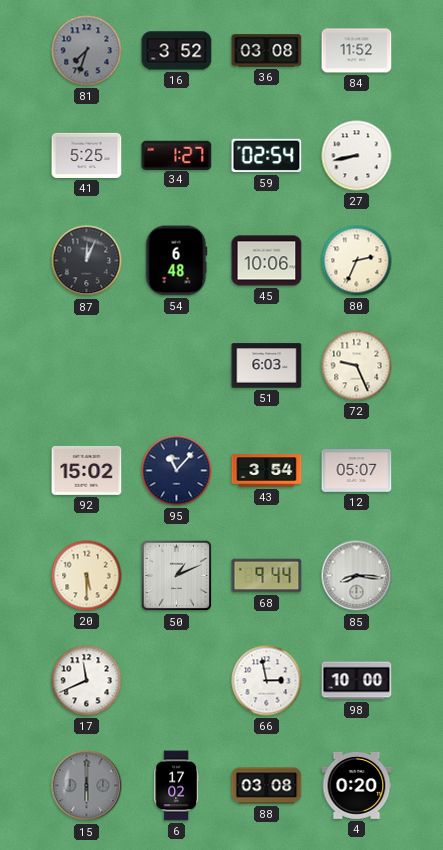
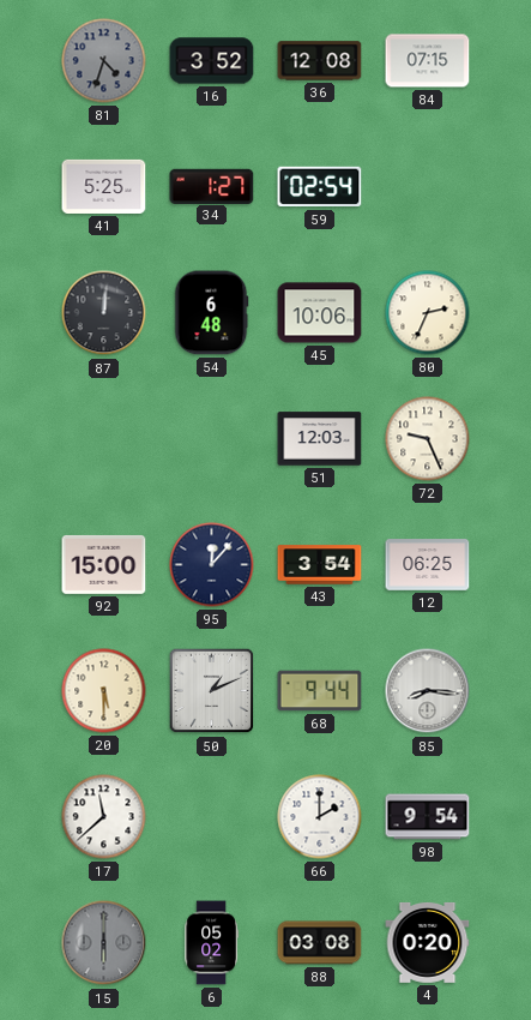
81: 7:33 -> 4:33
36: 03:08 -> 12:08
84: 11:52 -> 07:15
27: 8:43 -> none
87: 12:04 -> 12:01
51: 6:03 -> 12:03
92: 15:02 -> 15:00
95: 11:07 -> 12:07
12: 05:07 -> 06:25
17: 11:41 -> 11:38
66: 2:58 -> 2:00
98: 10:00 -> 9:54
6: 17:02 -> 05:02
